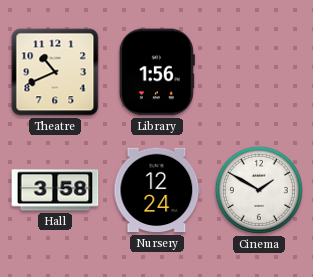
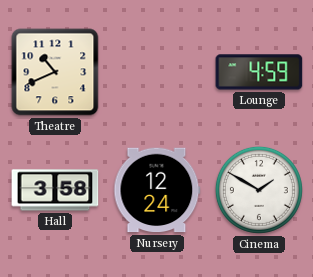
Library: 1:56 -> none
Lounge: none -> 4:59
